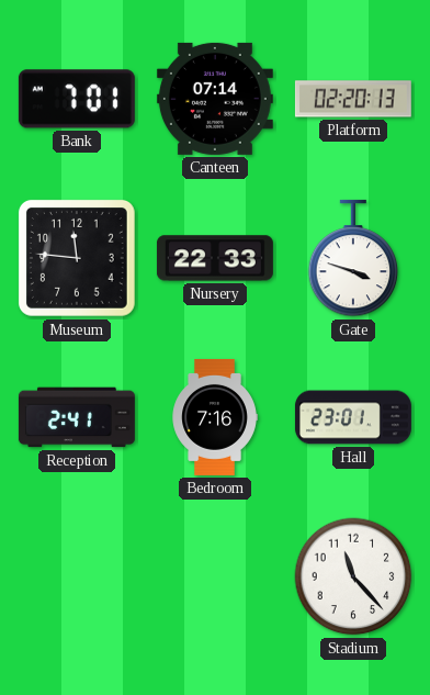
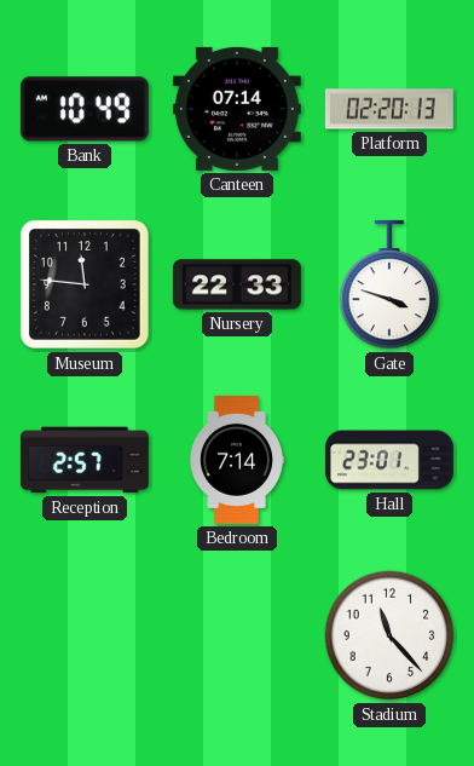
Bank: 7:01 -> 10:49
Reception: 2:41 -> 2:57
Bedroom: 7:16 -> 7:14
